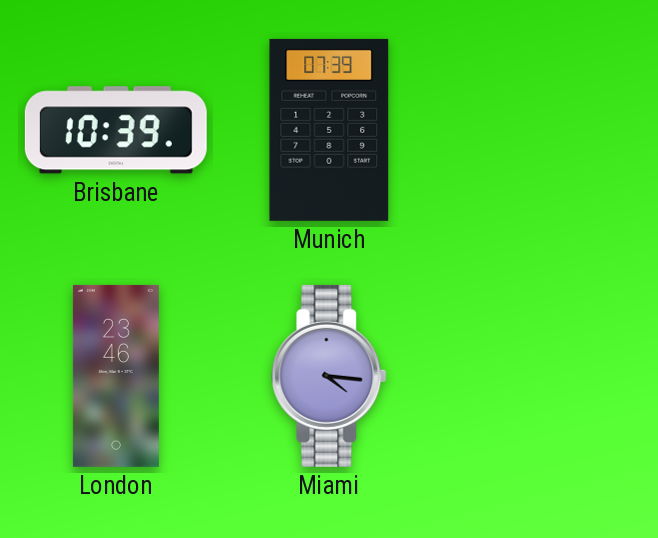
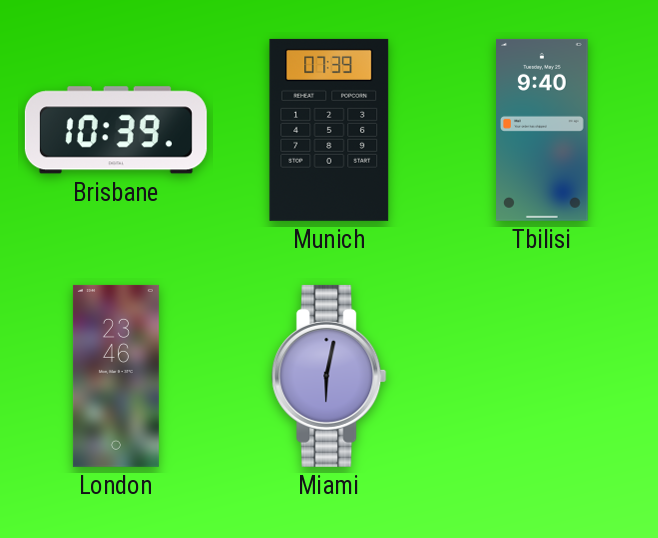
Tbilisi: none -> 9:40
Miami: 4:16 -> 6:02
